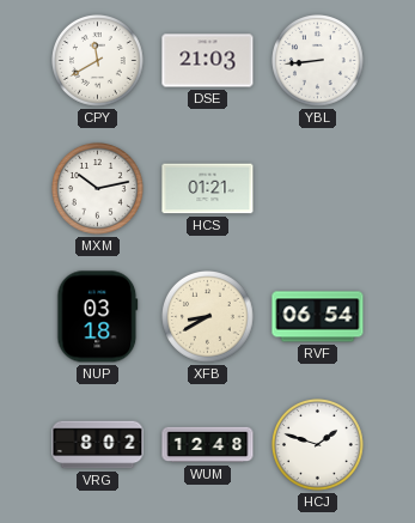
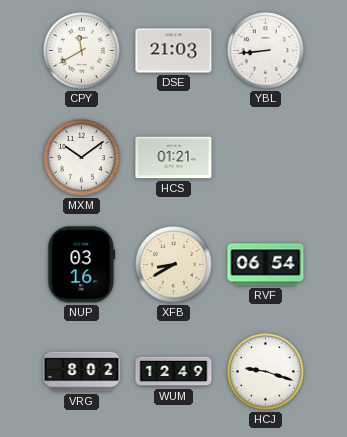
MXM: 10:13 -> 10:09
NUP: 03:18 -> 03:16
WUM: 12:48 -> 12:49
HCJ: 1:48 -> 9:18
